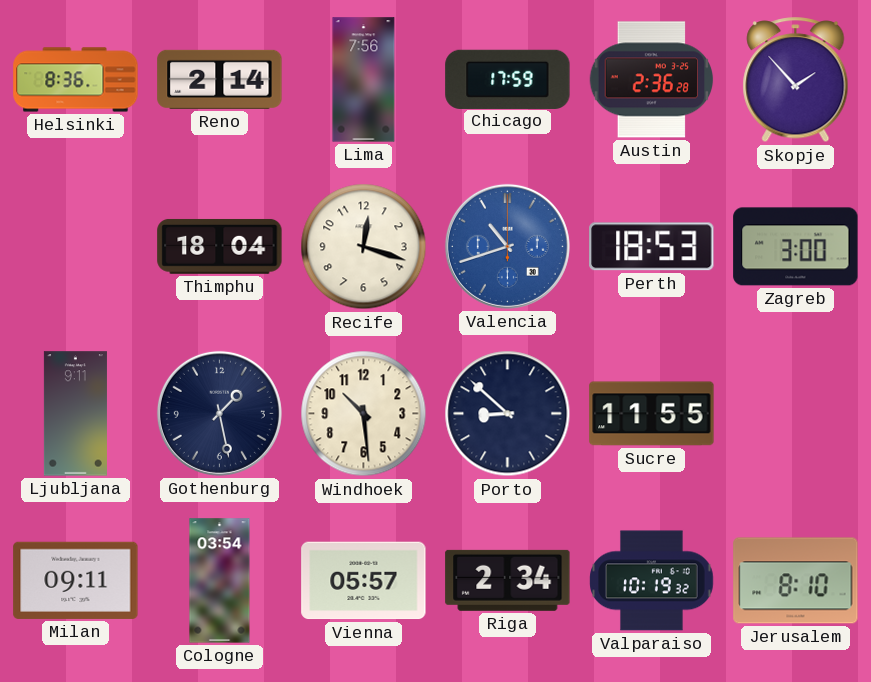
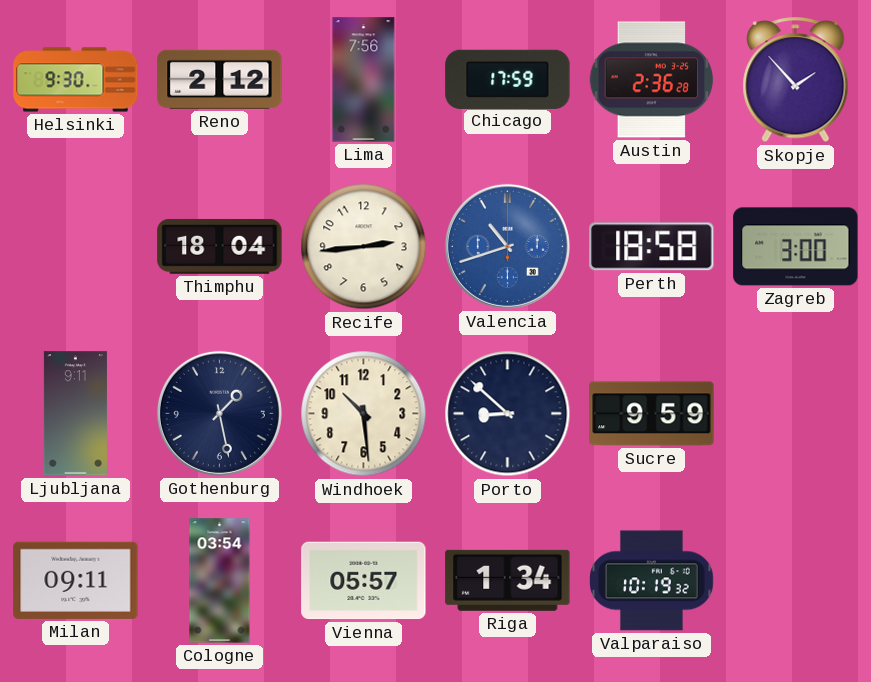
Helsinki: 8:36 -> 9:30
Reno: 2:14 -> 2:12
Recife: 12:18 -> 2:44
Perth: 18:53 -> 18:58
Sucre: 11:55 -> 9:59
Riga: 2:34 -> 1:34
Jerusalem: 8:10 -> none
